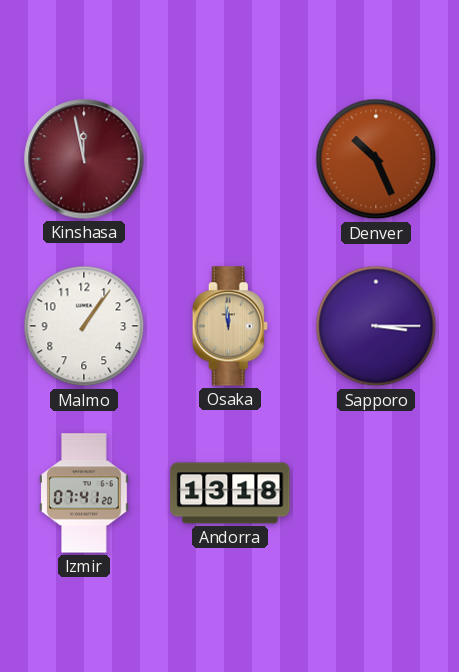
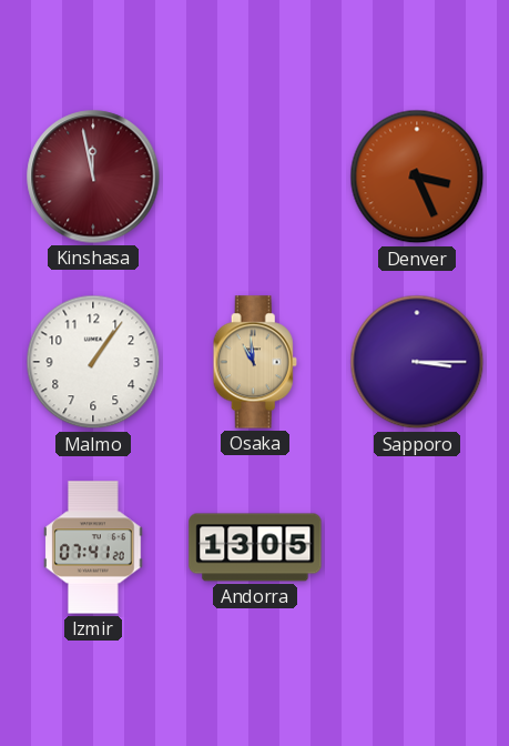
Denver: 10:26 -> 3:26
Osaka: 11:59 -> 10:59
Andorra: 13:18 -> 13:05
